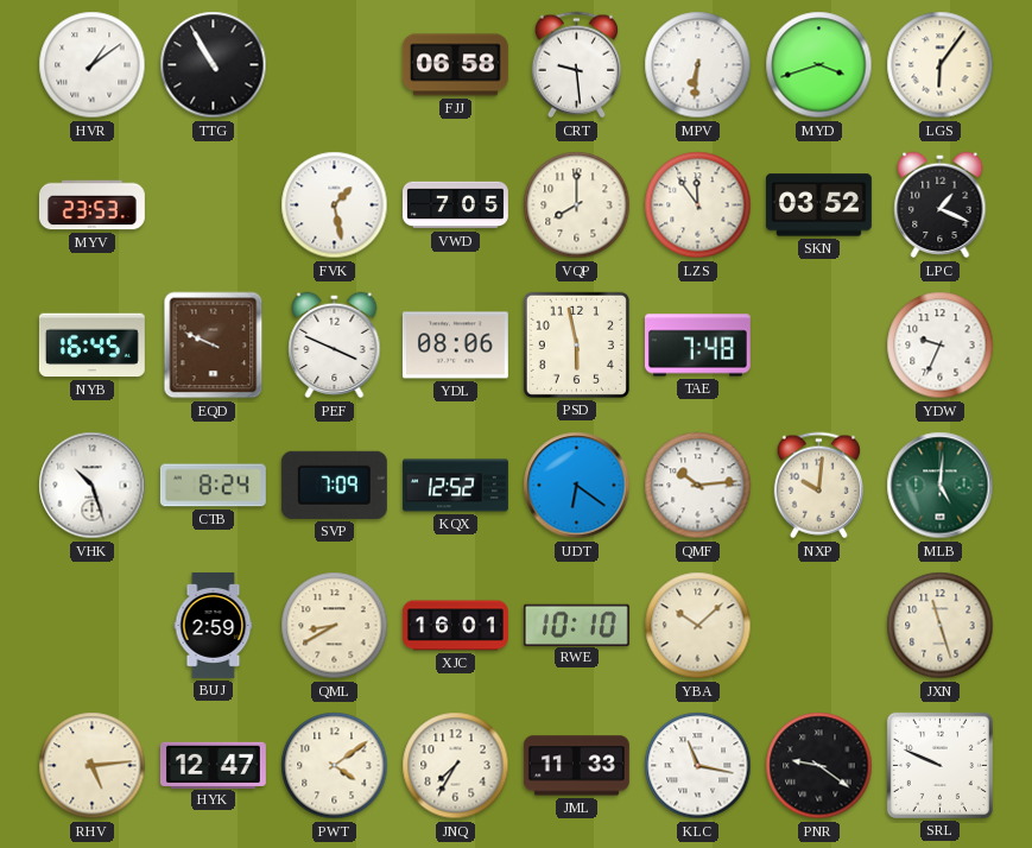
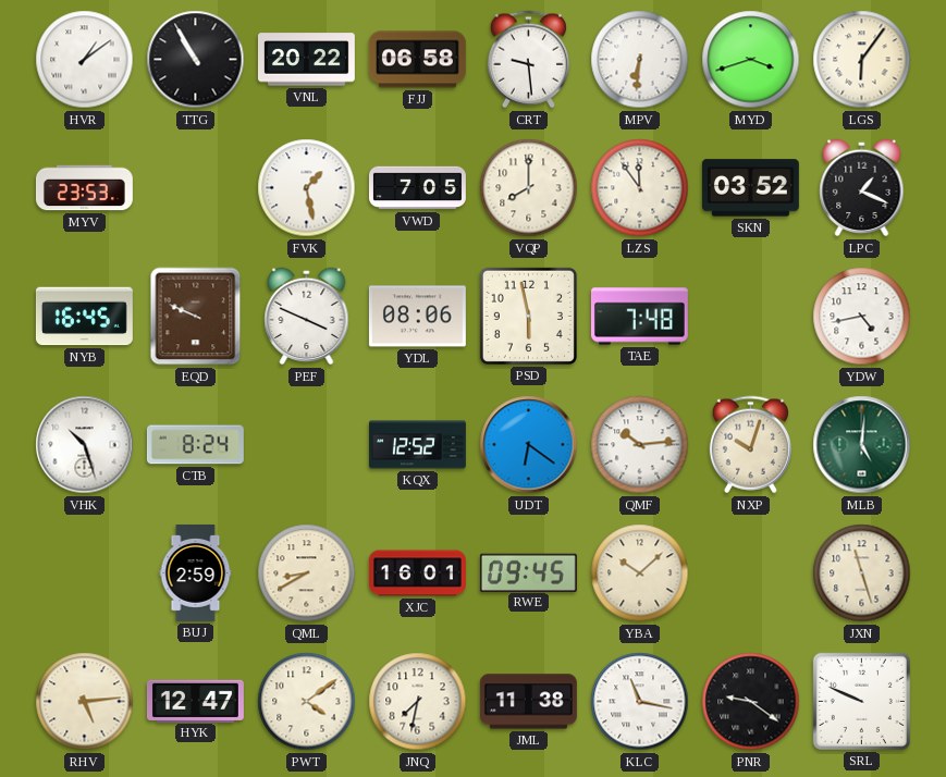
VNL: none -> 20:22
YDW: 9:34 -> 4:43
SVP: 7:09 -> none
NXP: 10:01 -> 10:03
RWE: 10:10 -> 09:45
JNQ: 7:35 -> 7:32
JML: 11:33 -> 11:38
